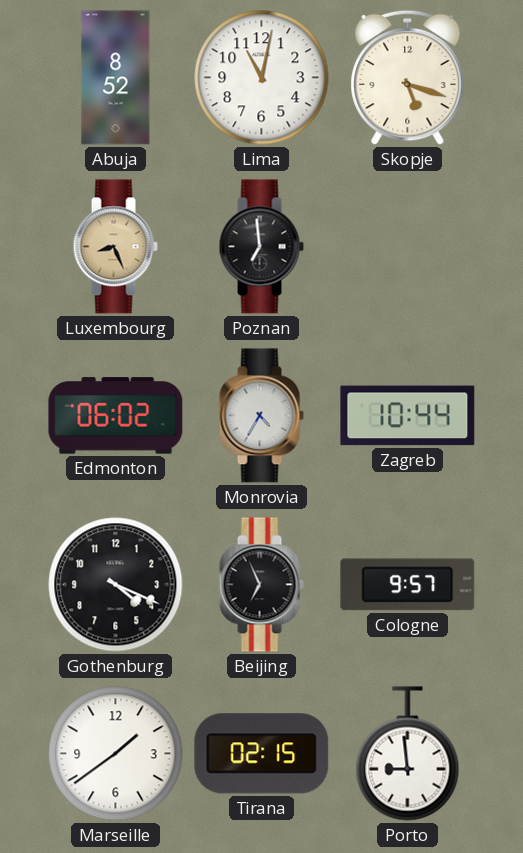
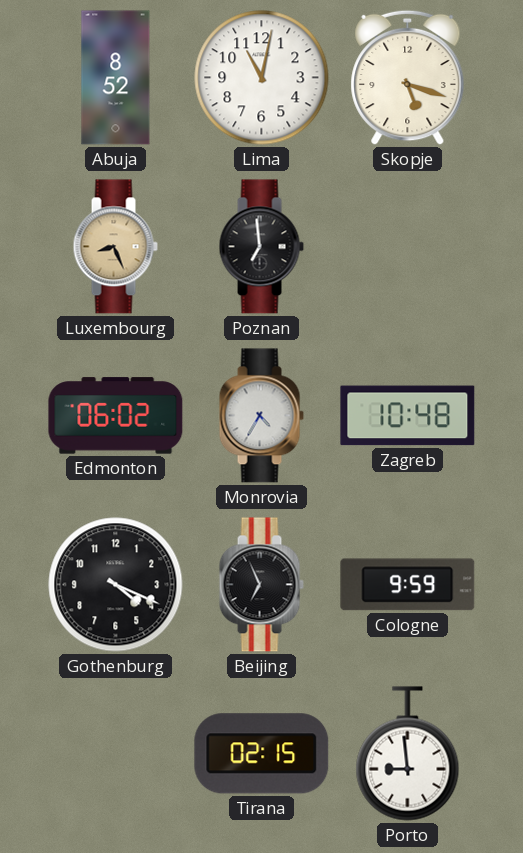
Zagreb: 10:44 -> 10:48
Cologne: 9:57 -> 9:59
Marseille: 1:39 -> none
